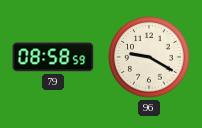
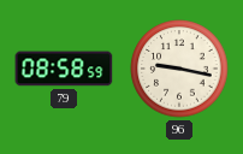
96: 9:20 -> 9:17
